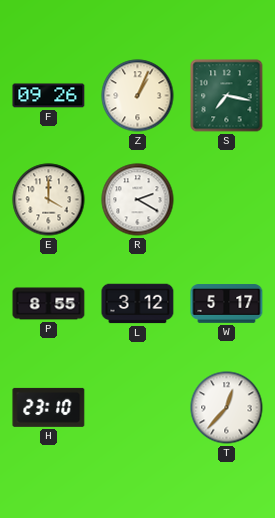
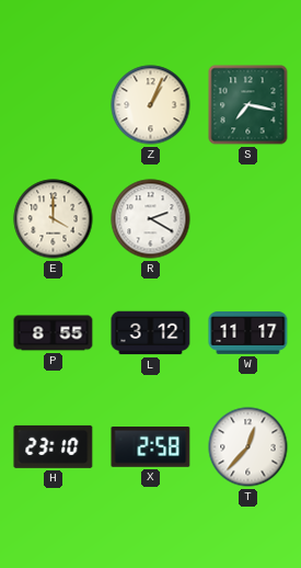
F: 09:26 -> none
W: 5:17 -> 11:17
X: none -> 2:58
